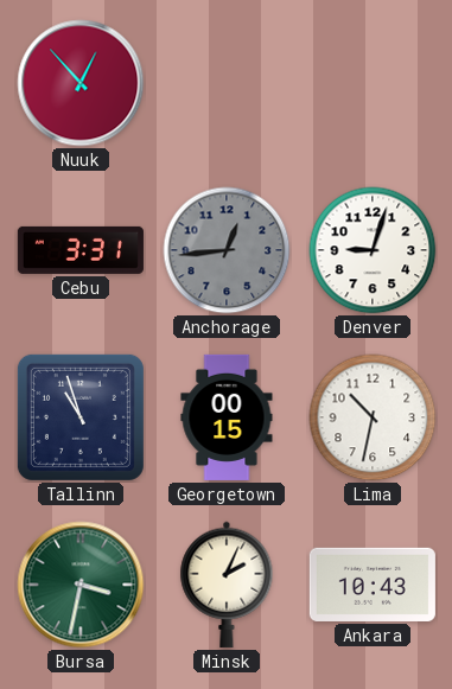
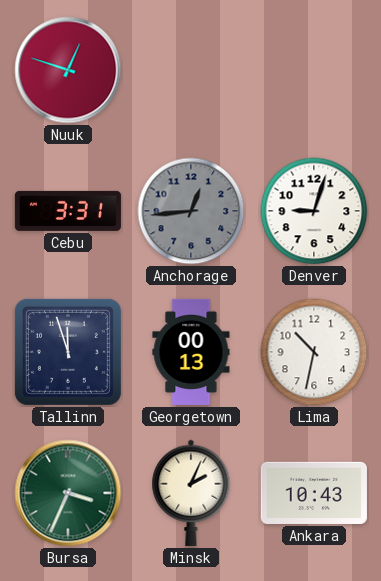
Nuuk: 12:53 -> 12:48
Tallinn: 10:57 -> 11:57
Georgetown: 00:15 -> 00:13
Bursa: 3:32 -> 3:34
